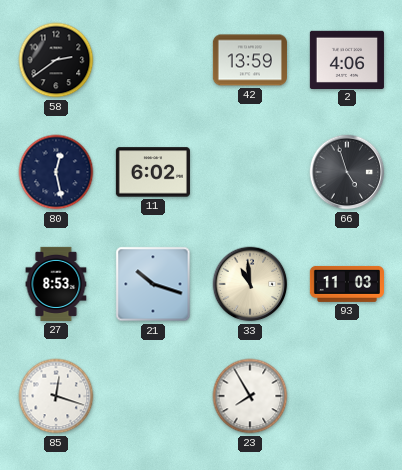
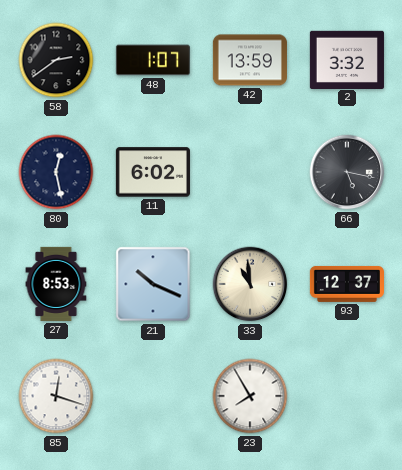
48: none -> 1:07
2: 4:06 -> 3:32
66: 4:57 -> 5:17
21: 10:18 -> 10:19
93: 11:03 -> 12:37
